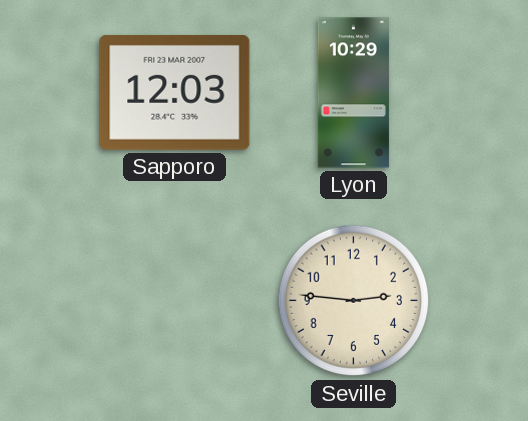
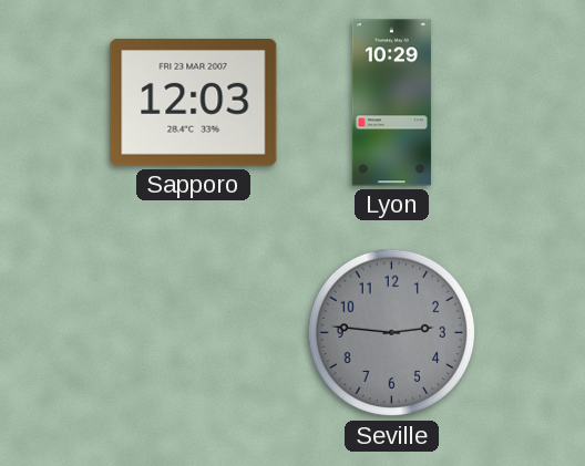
Seville dial: cream -> grey
